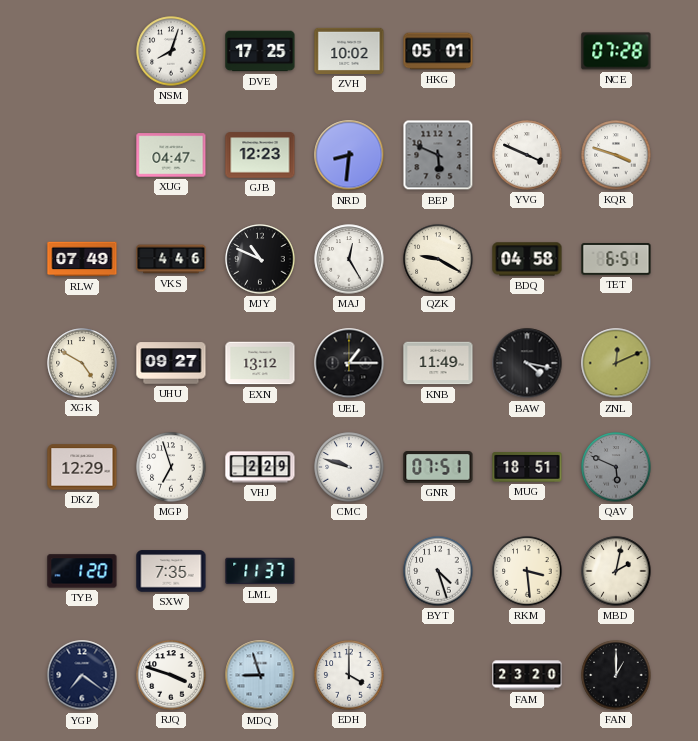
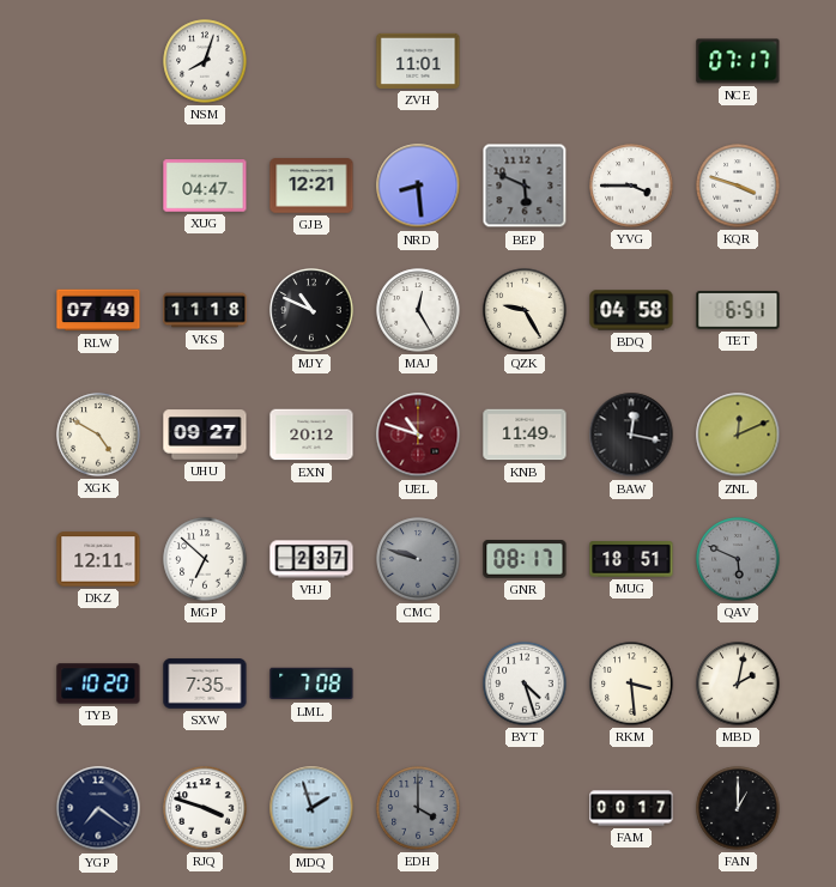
DVE: 17:25 -> none
ZVH: 10:02 -> 11:01
HKG: 05:01 -> none
NCE: 07:28 -> 07:17
GJB: 12:23 -> 12:21
NRD: 8:31 -> 8:29
YVG: 3:49 -> 3:45
VKS: 4:46 -> 11:18
QZK: 9:20 -> 9:25
EXN: 13:12 -> 20:12
UEL: 1:15 -> 10:48
UEL dial: black -> burgundy
BAW: 4:17 -> 12:17
DKZ: 12:29 -> 12:11
MGP: 6:57 -> 6:52
VHJ: 2:29 -> 2:37
CMC dial: white -> grey
GNR: 07:51 -> 08:17
TYB: 1:20 -> 10:20
LML: 11:37 -> 7:08
MDQ: 8:57 -> 1:57
EDH dial: white -> grey
FAM: 23:20 -> 00:17
